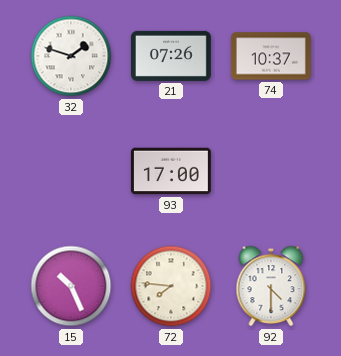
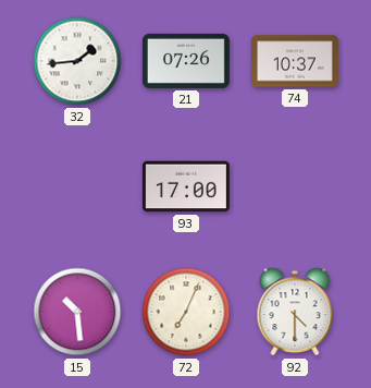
32: 1:48 -> 1:44
15: 10:26 -> 10:29
72: 7:46 -> 7:04
